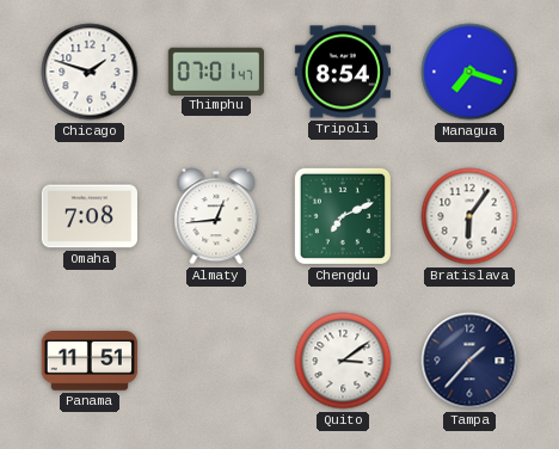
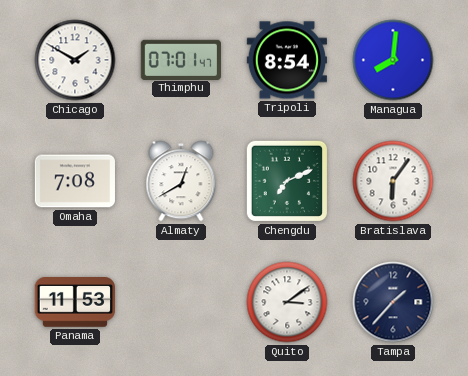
Chicago: 1:48 -> 1:50
Managua: 7:18 -> 8:01
Almaty: 12:44 -> 12:40
Panama: 11:51 -> 11:53
